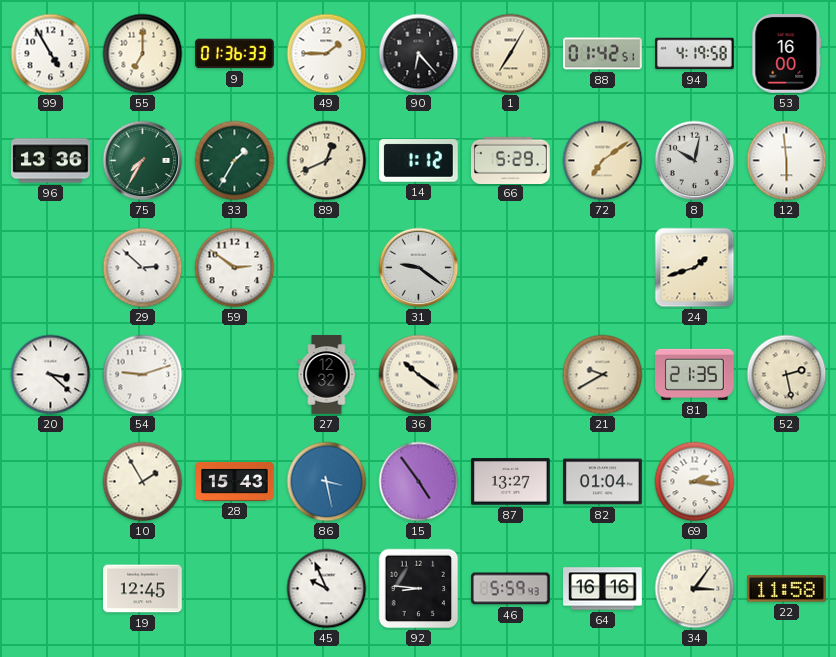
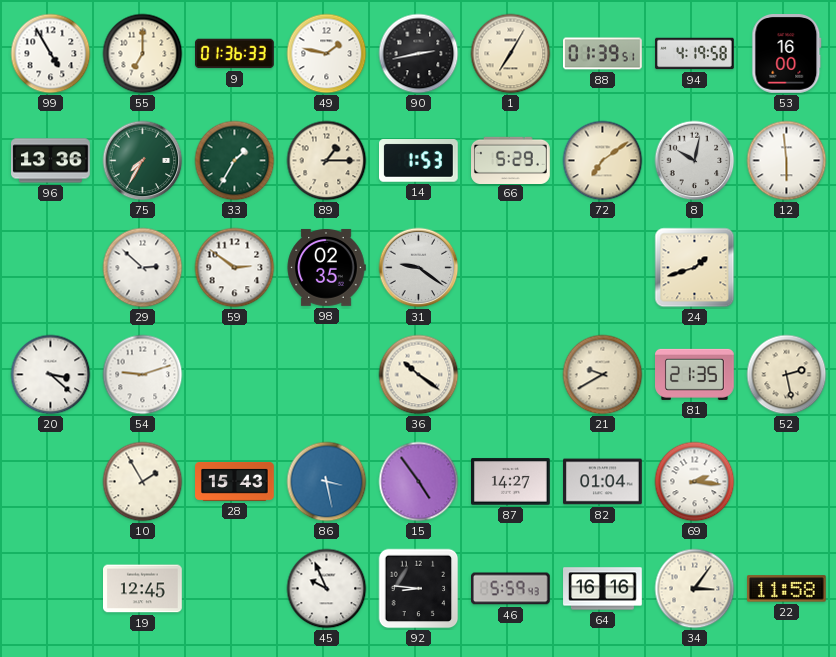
49: 1:45 -> 1:47
90: 6:23 -> 2:43
88: 01:42 -> 01:39
89: 12:41 -> 1:15
14: 1:12 -> 1:53
98: none -> 02:35
27: 12:32 -> none
87: 13:27 -> 14:27
